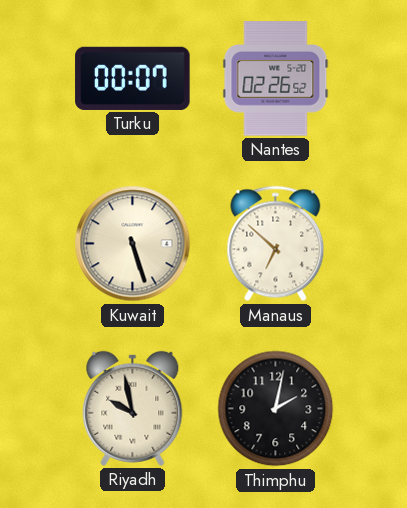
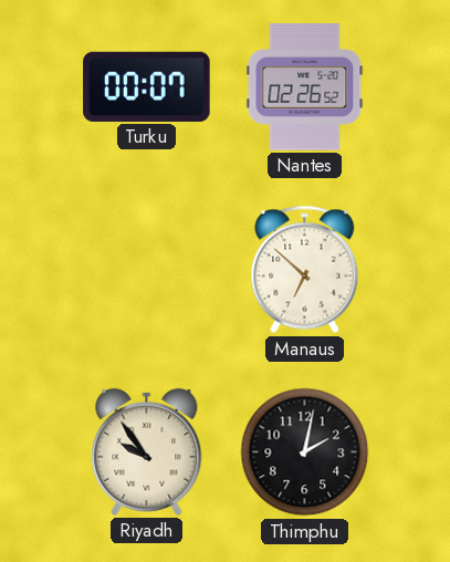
Kuwait: 5:27 -> none
Riyadh: 9:58 -> 9:54
